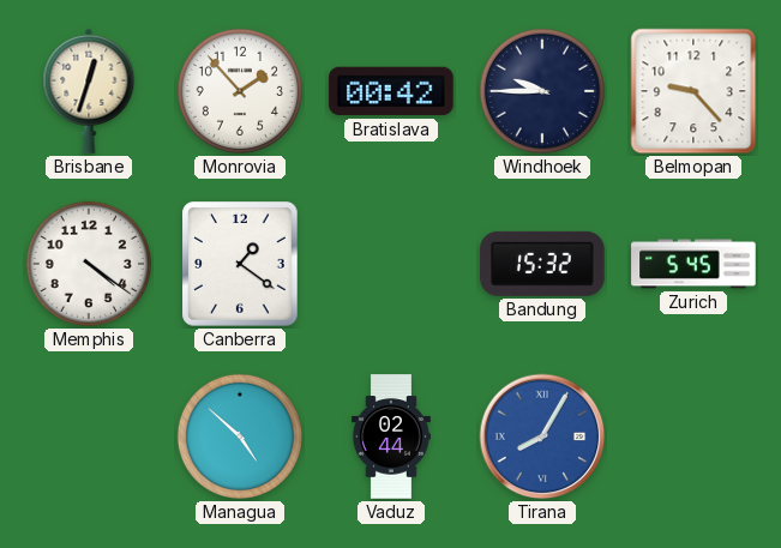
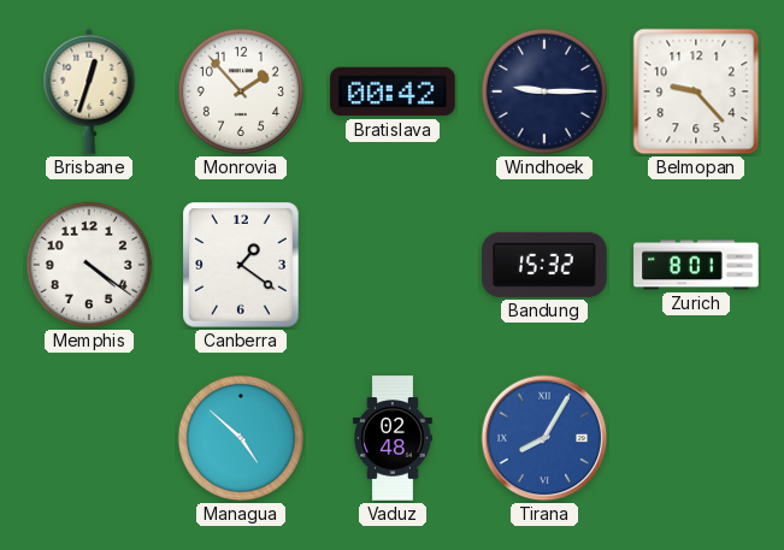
Windhoek: 9:45 -> 9:15
Zurich: 5:45 -> 8:01
Vaduz: 02:44 -> 02:48
